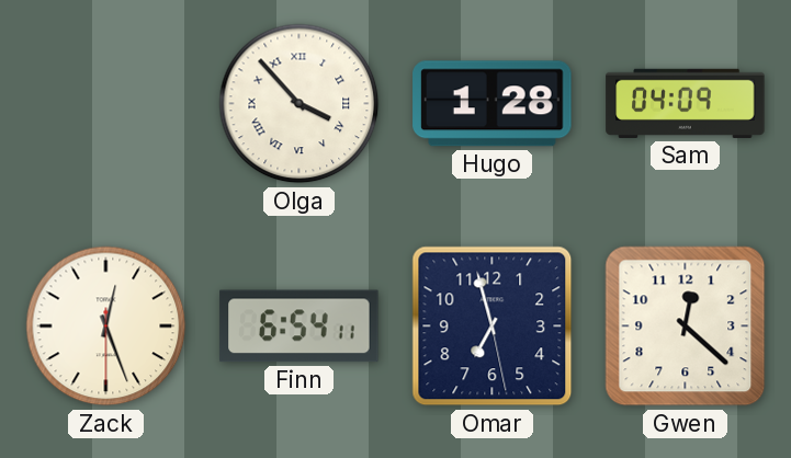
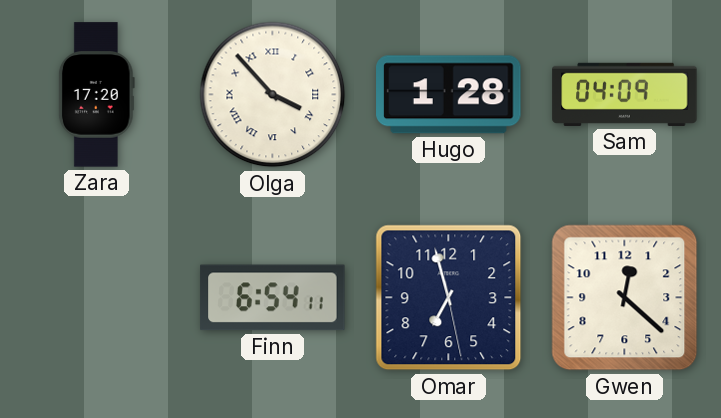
Zara: none -> 17:20
Zack: 12:26 -> none
